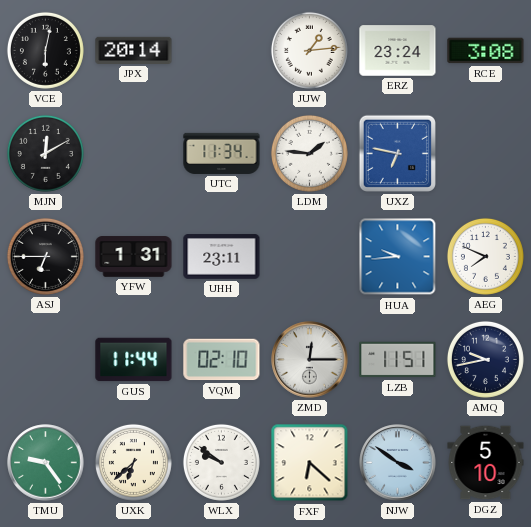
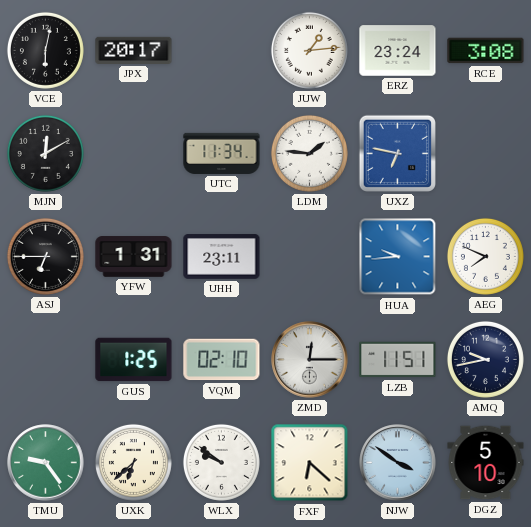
JPX: 20:14 -> 20:17
GUS: 11:44 -> 1:25
